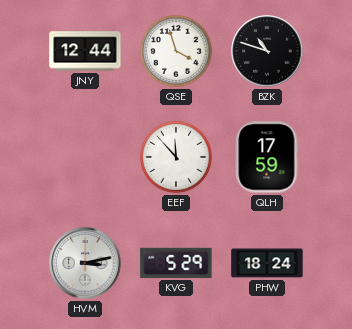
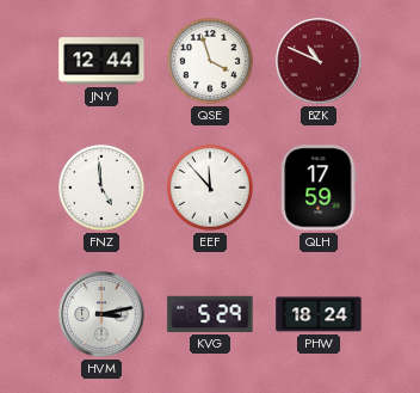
BZK: 10:48 -> 10:49
BZK dial: black -> burgundy
FNZ: none -> 4:59
